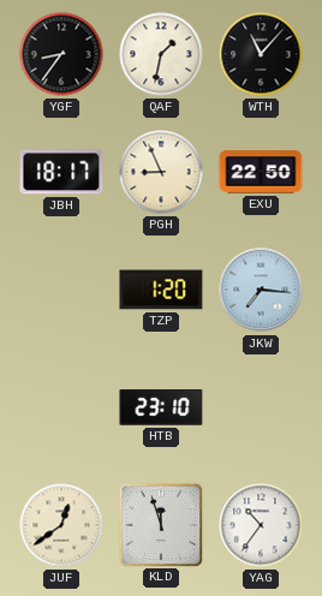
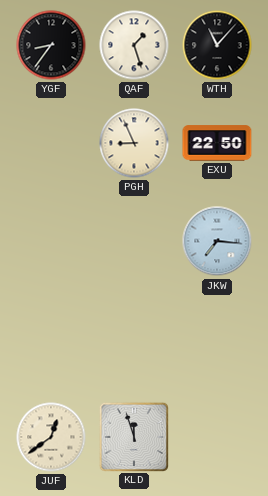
QAF: 1:32 -> 1:27
JBH: 18:17 -> none
TZP: 1:20 -> none
HTB: 23:10 -> none
YAG: 10:36 -> none
